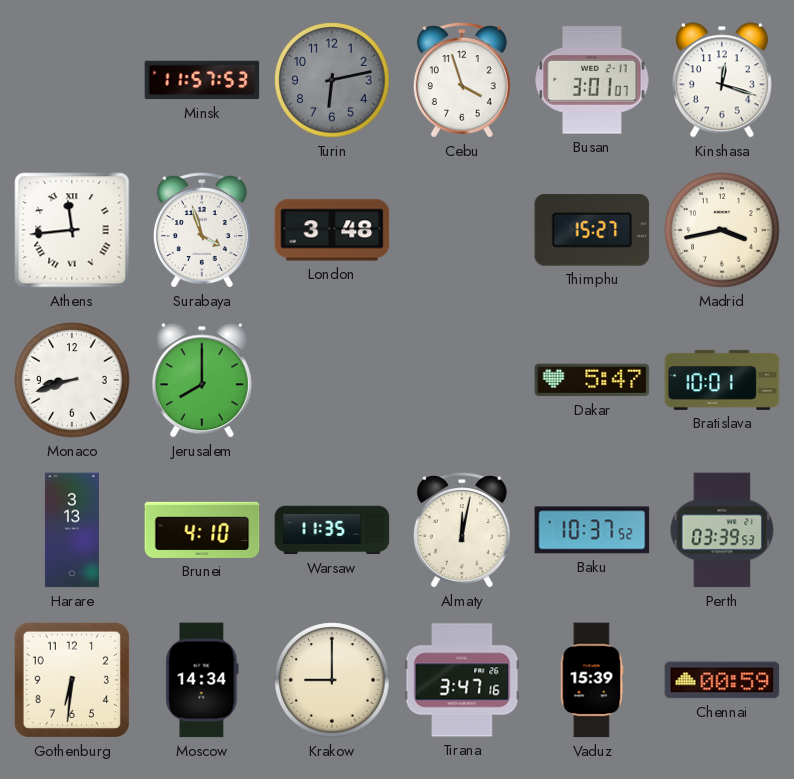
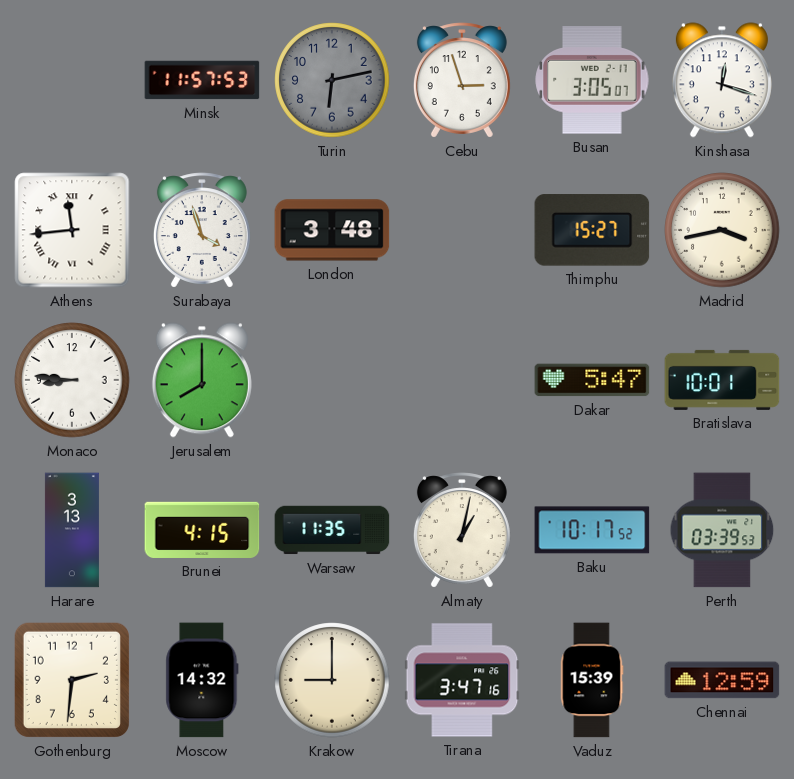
Cebu: 3:57 -> 2:57
Busan: 3:01 -> 3:05
Monaco: 8:42 -> 8:46
Brunei: 4:10 -> 4:15
Almaty: 12:02 -> 1:02
Baku: 10:37 -> 10:17
Gothenburg: 6:31 -> 2:31
Moscow: 14:34 -> 14:32
Chennai: 00:59 -> 12:59
